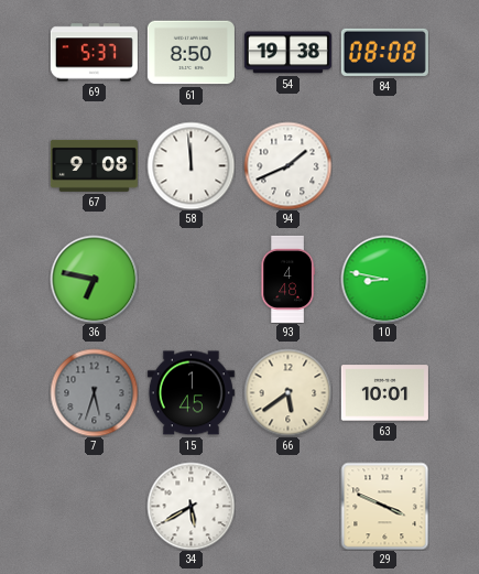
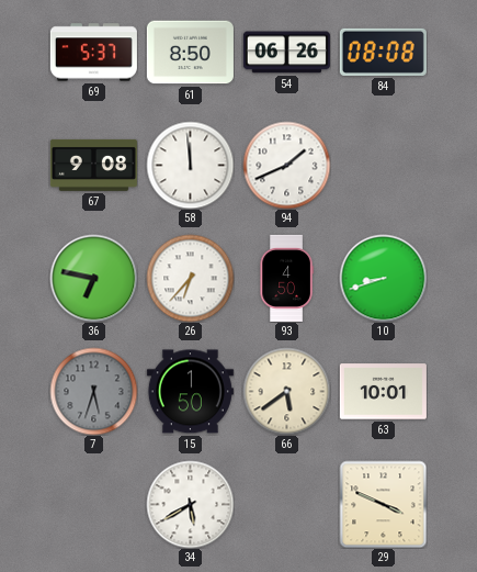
54: 19:38 -> 06:26
26: none -> 6:37
93: 4:48 -> 4:50
10: 8:47 -> 8:42
15: 1:45 -> 1:50
